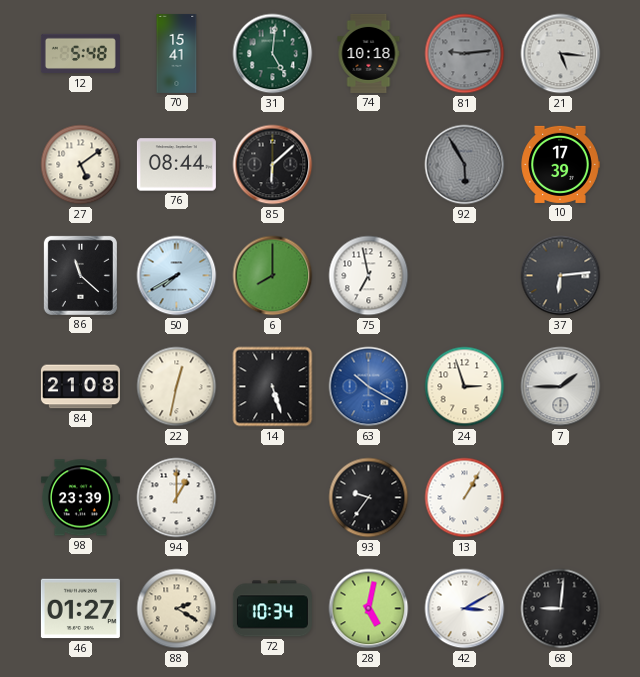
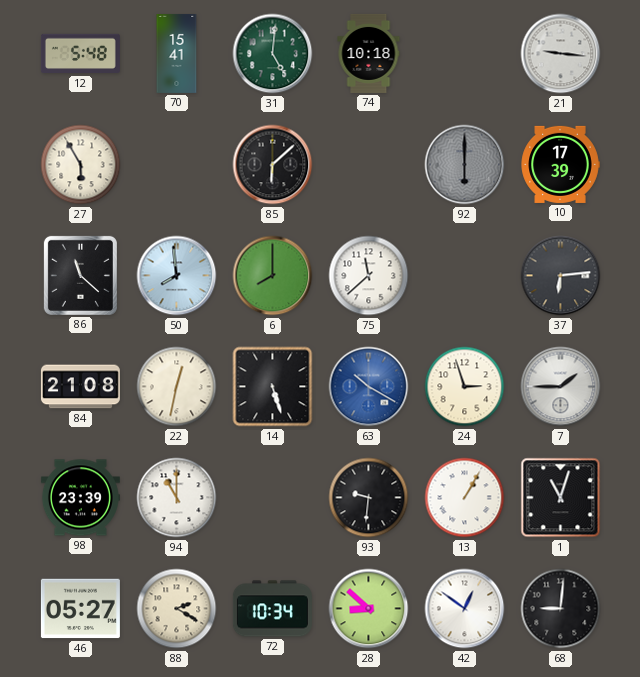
81: 9:14 -> none
21: 5:16 -> 9:16
27: 5:09 -> 5:55
76: 08:44 -> none
92: 5:55 -> 6:00
50: 7:40 -> 7:59
75: 6:58 -> 11:38
94: 1:00 -> 11:00
93: 9:36 -> 9:31
1: none -> 11:03
46: 01:27 -> 05:27
28: 5:02 -> 8:52
42: 3:10 -> 12:51
